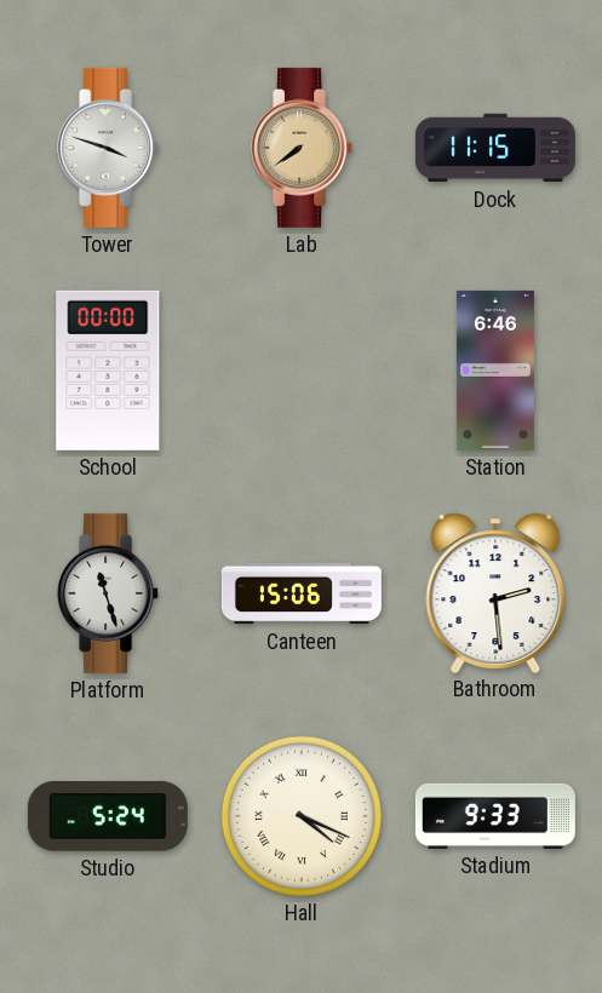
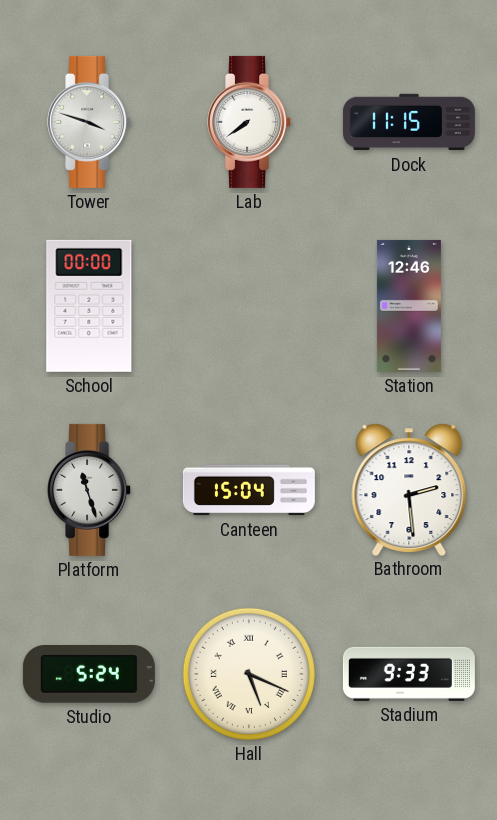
Lab dial: champagne -> white
Station: 6:46 -> 12:46
Canteen: 15:06 -> 15:04
Hall: 4:19 -> 5:19
